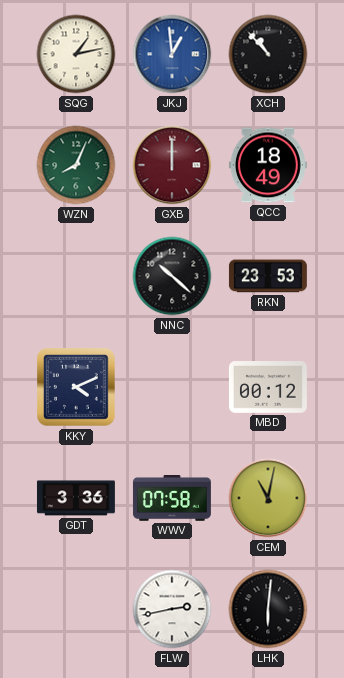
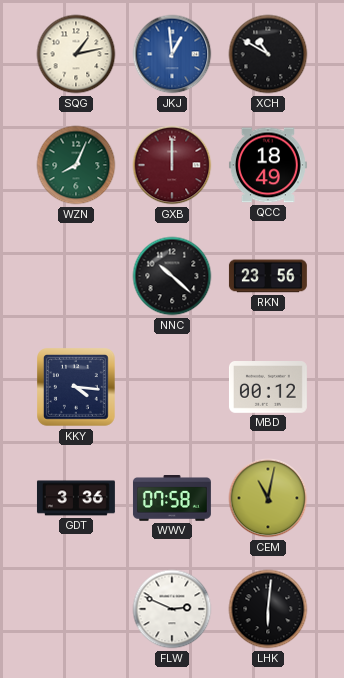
XCH: 10:53 -> 10:50
RKN: 23:53 -> 23:56
KKY: 4:11 -> 4:16
FLW: 2:43 -> 2:49
